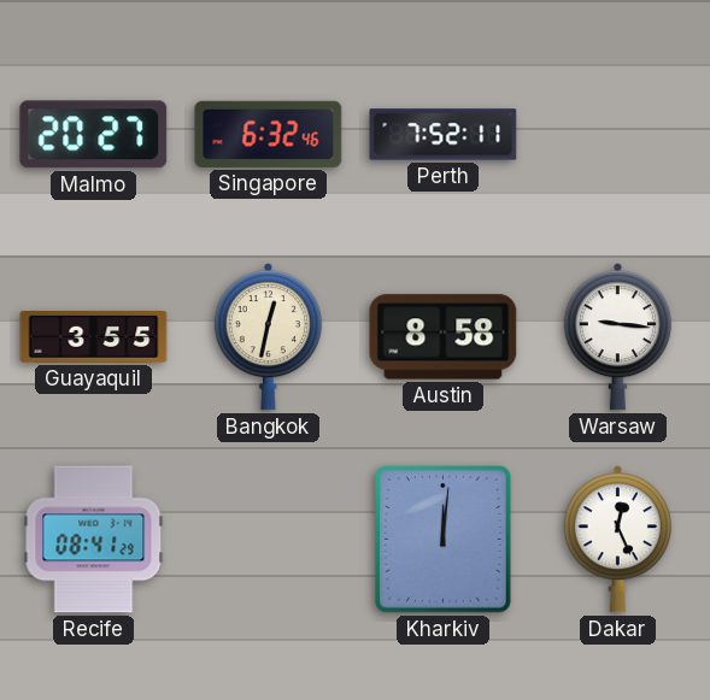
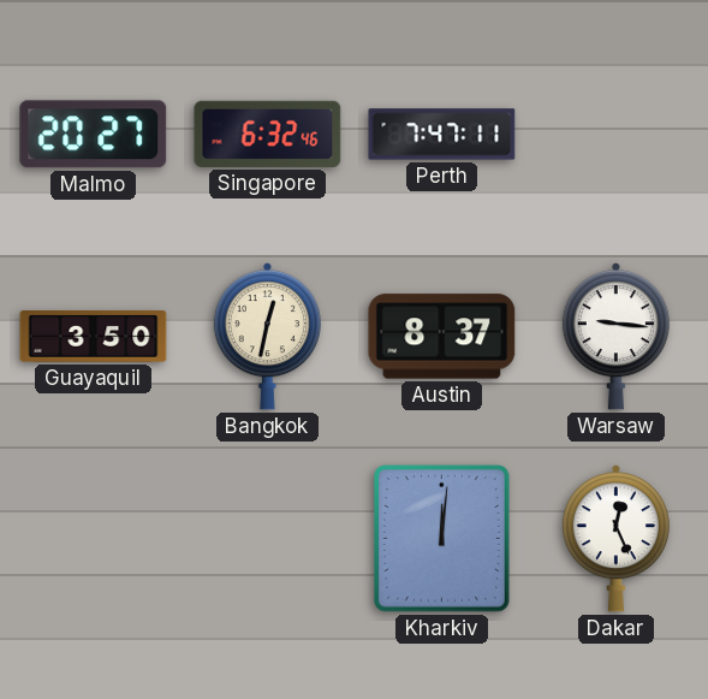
Perth: 7:52 -> 7:47
Guayaquil: 3:55 -> 3:50
Austin: 8:58 -> 8:37
Recife: 08:41 -> none
